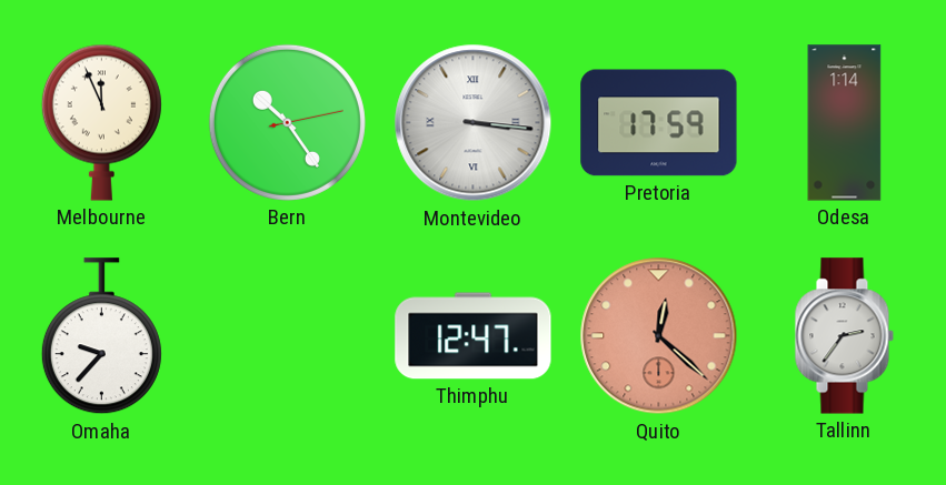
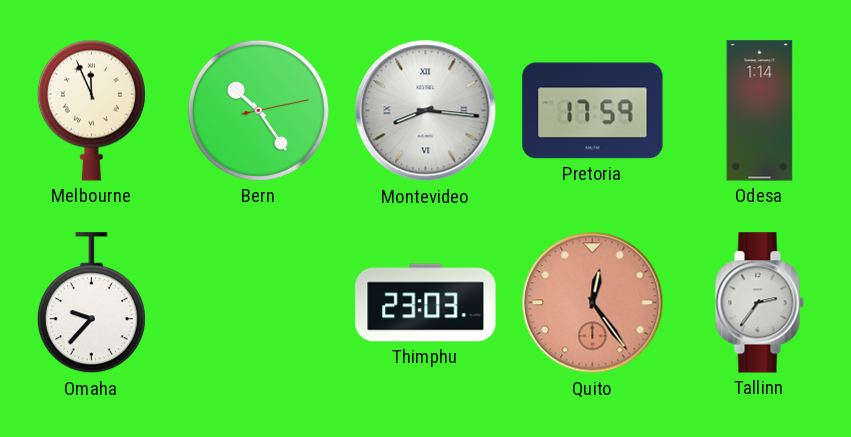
Montevideo: 3:16 -> 8:16
Thimphu: 12:47 -> 23:03
Quito: 12:22 -> 12:24
